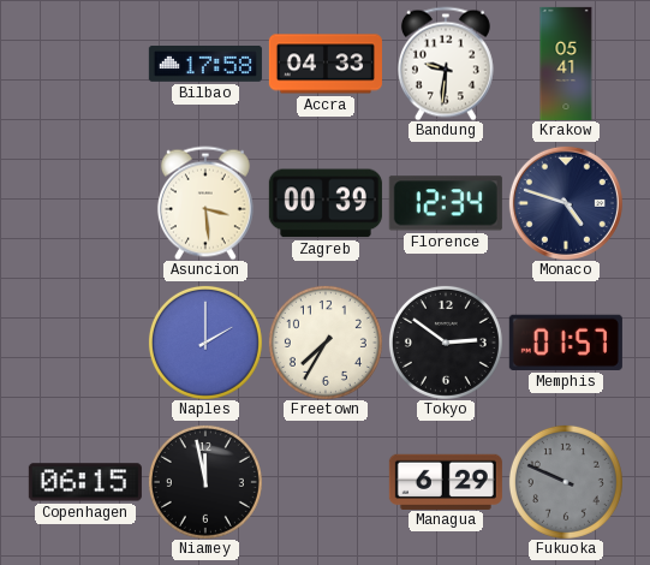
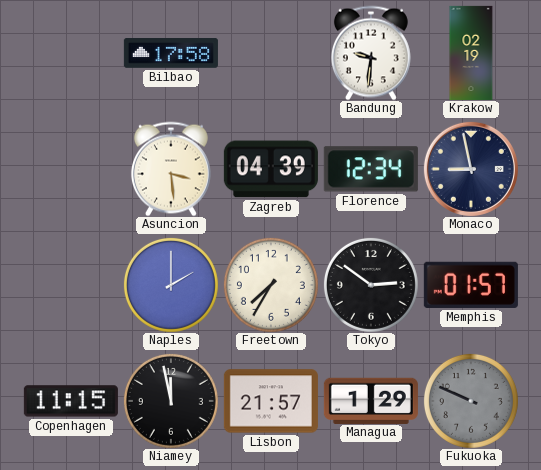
Accra: 04:33 -> none
Krakow: 05:41 -> 02:19
Zagreb: 00:39 -> 04:39
Monaco: 4:48 -> 8:58
Copenhagen: 06:15 -> 11:15
Lisbon: none -> 21:57
Managua: 6:29 -> 1:29
